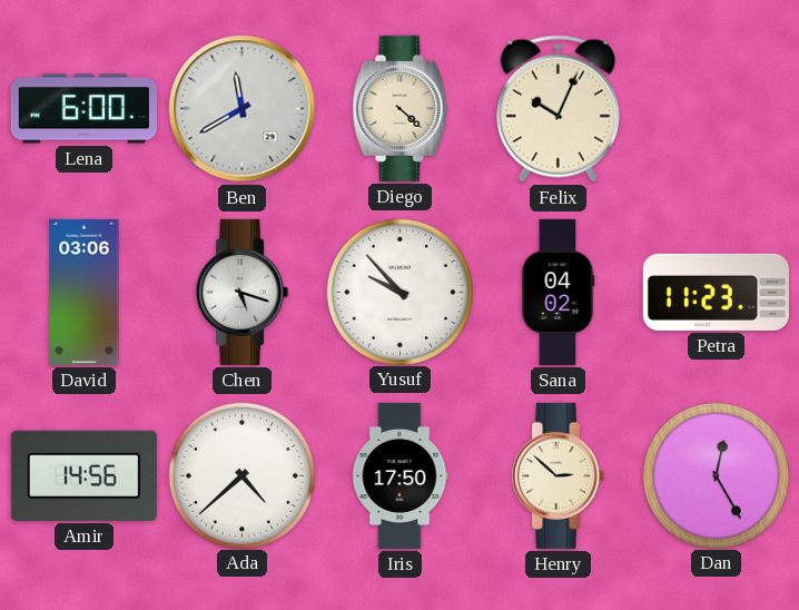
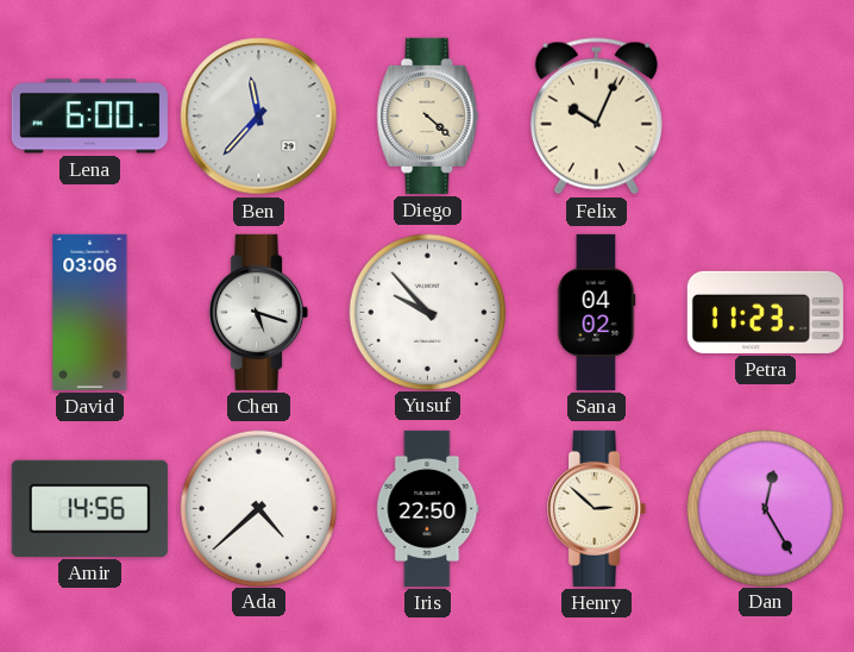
Ben: 11:40 -> 11:37
Iris: 17:50 -> 22:50
